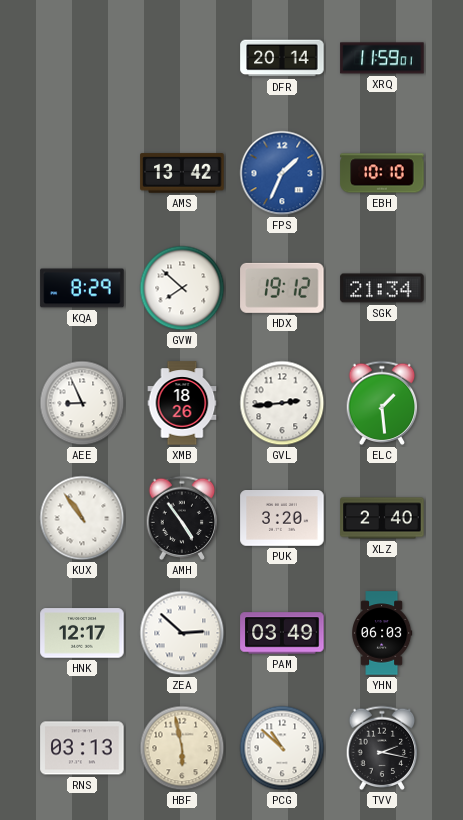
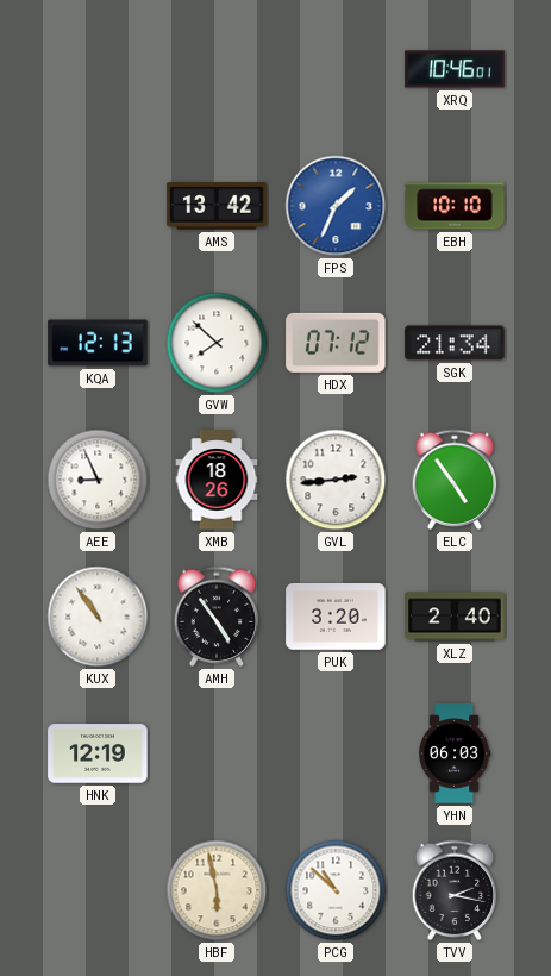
DFR: 20:14 -> none
XRQ: 11:59 -> 10:46
KQA: 8:29 -> 12:13
HDX: 19:12 -> 07:12
ELC: 1:29 -> 4:54
HNK: 12:17 -> 12:19
ZEA: 2:52 -> none
PAM: 03:49 -> none
RNS: 03:13 -> none
